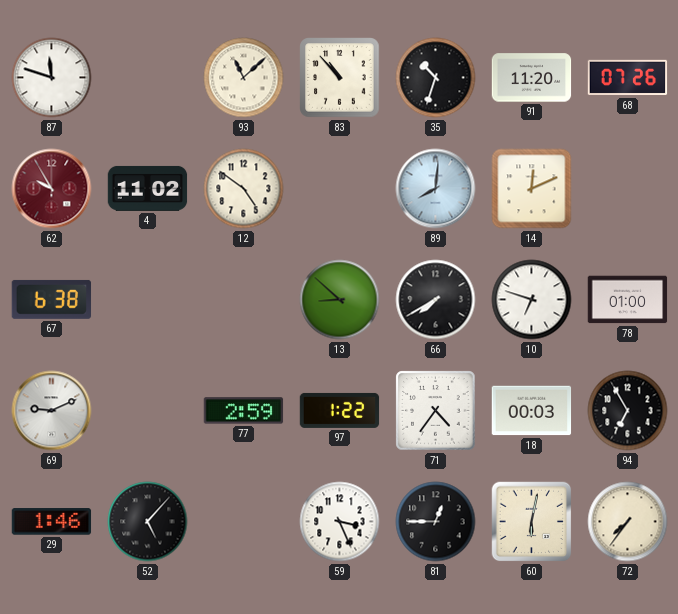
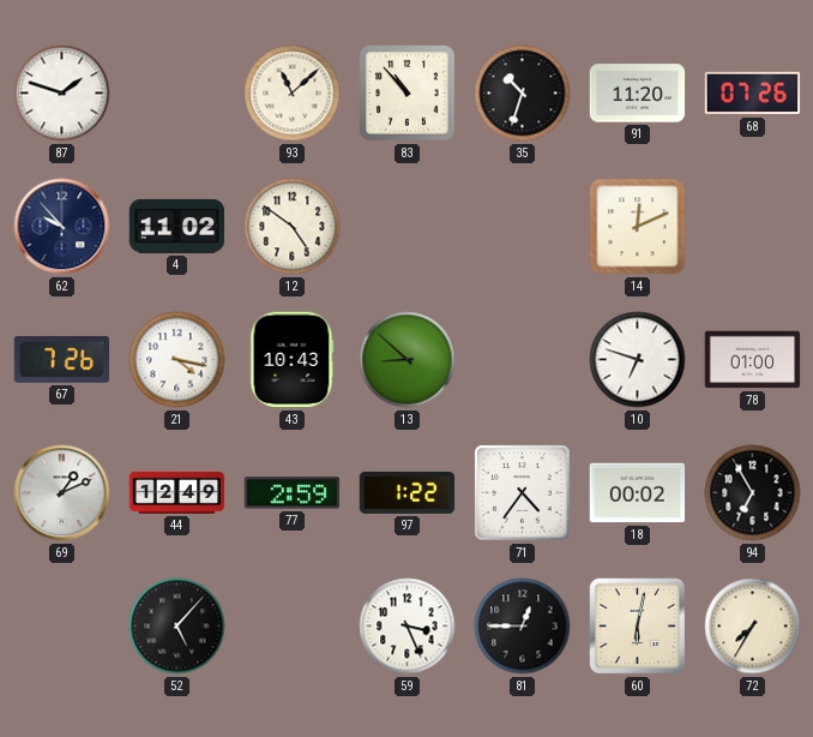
87: 11:48 -> 1:48
62: 9:55 -> 9:53
62 dial: burgundy -> navy
89: 8:01 -> none
67: 6:38 -> 7:26
21: none -> 4:17
43: none -> 10:43
66: 7:40 -> none
69: 9:11 -> 1:11
44: none -> 12:49
18: 00:03 -> 00:02
29: 1:46 -> none
72: 7:36 -> 7:35
